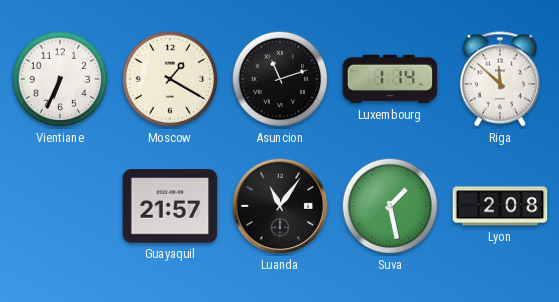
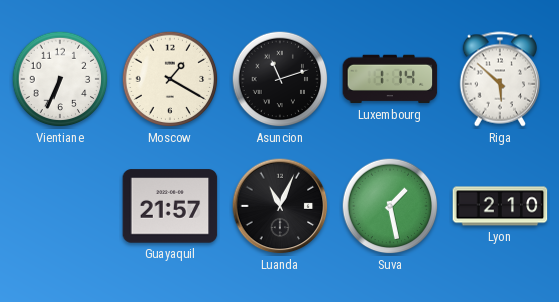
Riga: 11:52 -> 5:52
Luanda: 11:06 -> 11:04
Lyon: 2:08 -> 2:10
